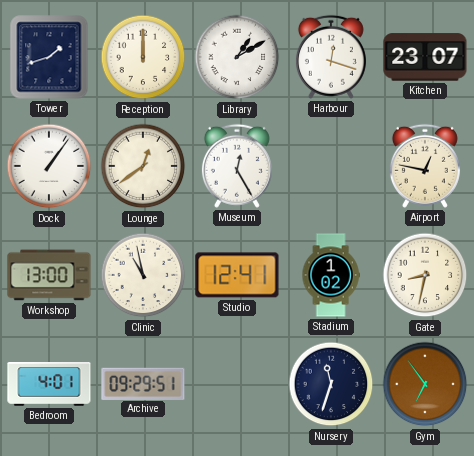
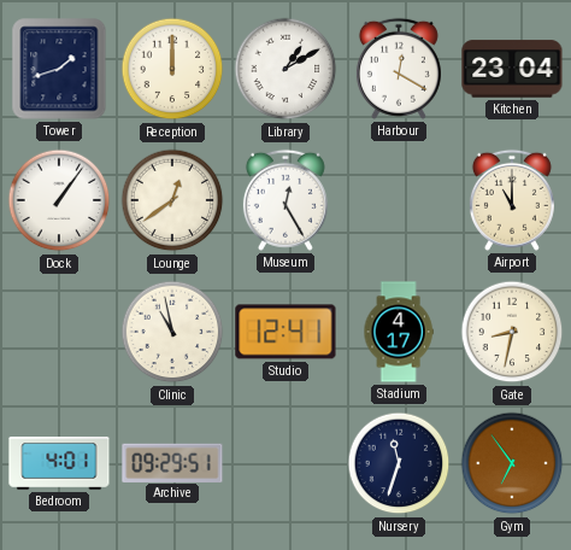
Harbour: 12:18 -> 12:20
Kitchen: 23:07 -> 23:04
Airport: 12:47 -> 11:00
Workshop: 13:00 -> none
Stadium: 1:02 -> 4:17
